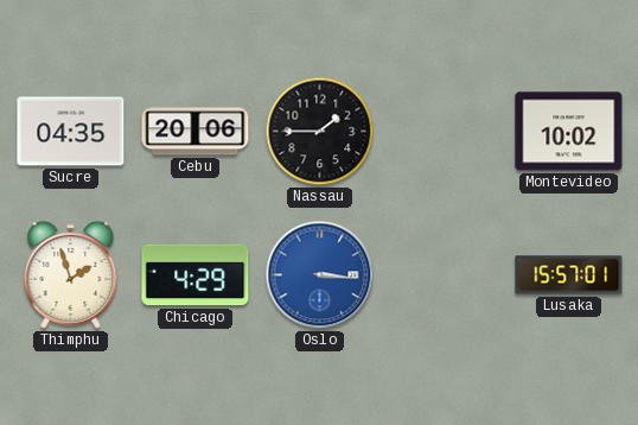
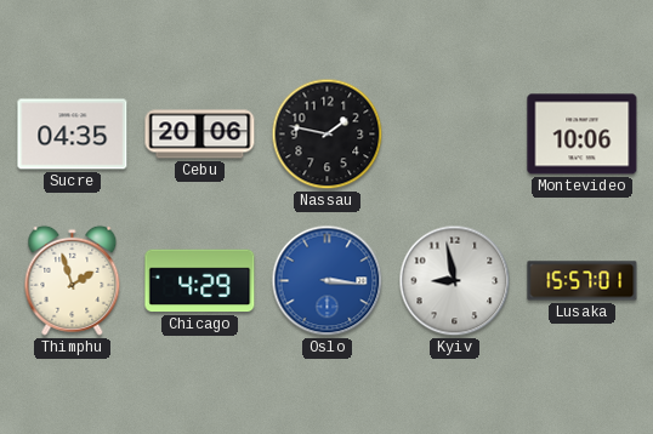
Nassau: 1:45 -> 1:47
Montevideo: 10:02 -> 10:06
Kyiv: none -> 8:58
